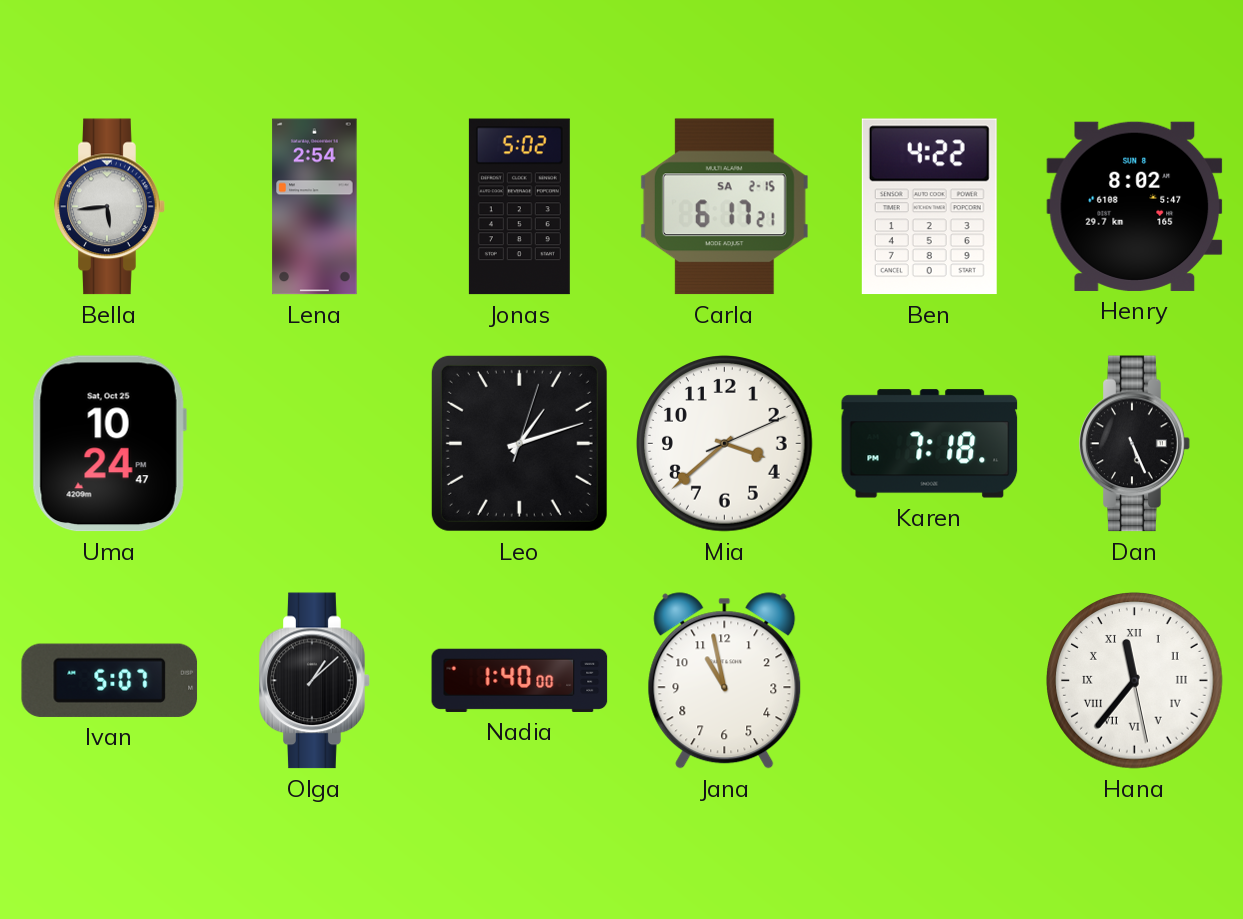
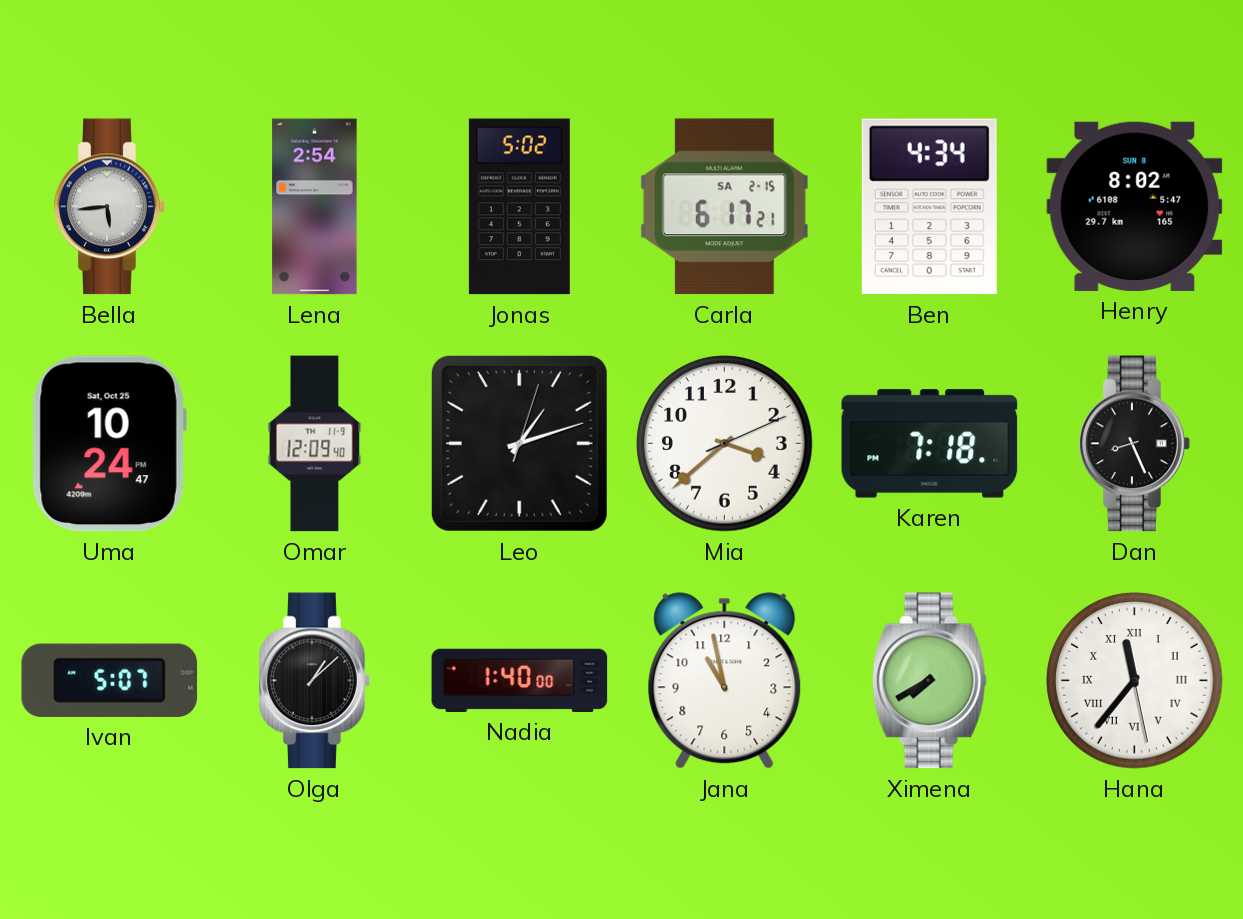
Ben: 4:22 -> 4:34
Omar: none -> 12:09
Dan: 5:26 -> 8:26
Ximena: none -> 7:40
